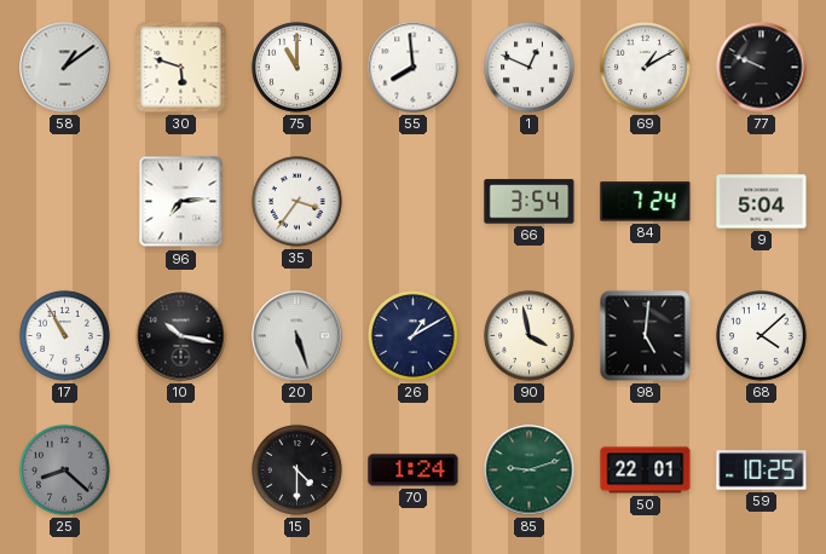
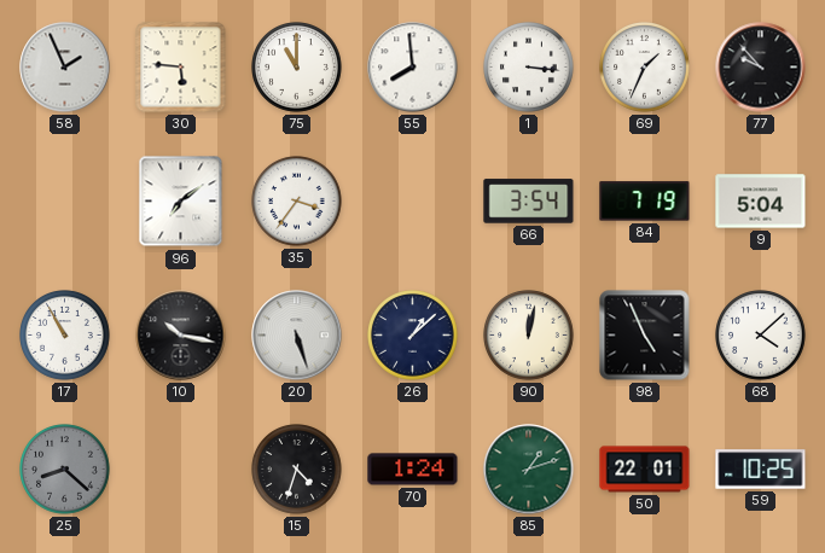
58: 1:09 -> 1:56
30: 5:48 -> 5:46
1: 12:49 -> 3:16
69: 1:10 -> 1:34
77: 9:49 -> 9:53
96: 7:14 -> 7:09
84: 7:24 -> 7:19
26: 1:10 -> 1:08
90: 3:58 -> 12:02
98: 5:01 -> 4:56
15: 4:30 -> 4:33
85: 9:12 -> 1:12
